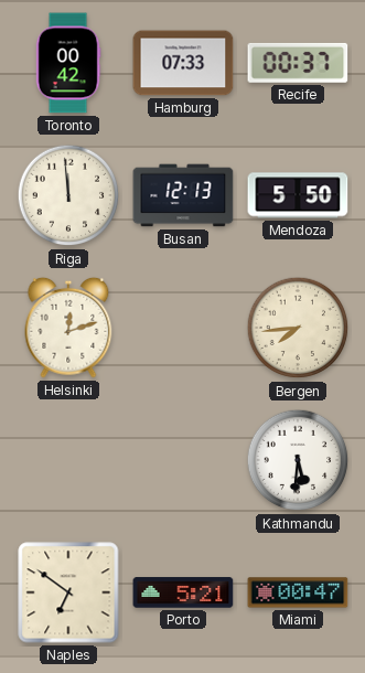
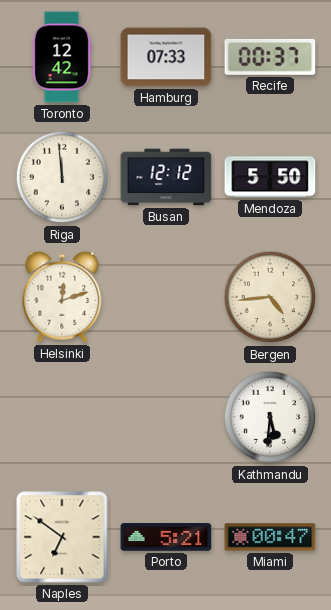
Toronto: 00:42 -> 12:42
Busan: 12:13 -> 12:12
Bergen: 7:44 -> 4:44
